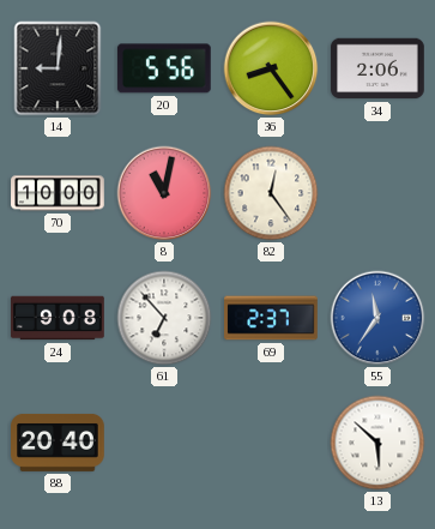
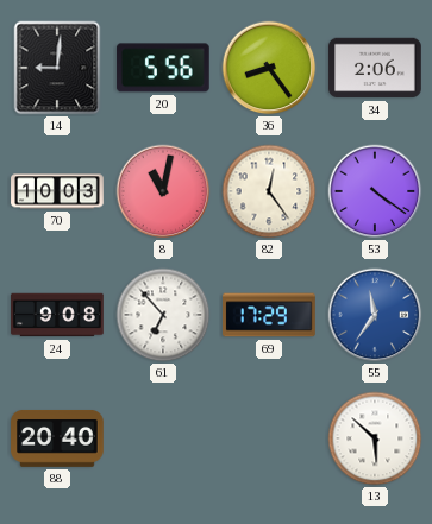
70: 10:00 -> 10:03
53: none -> 4:21
69: 2:37 -> 17:29
